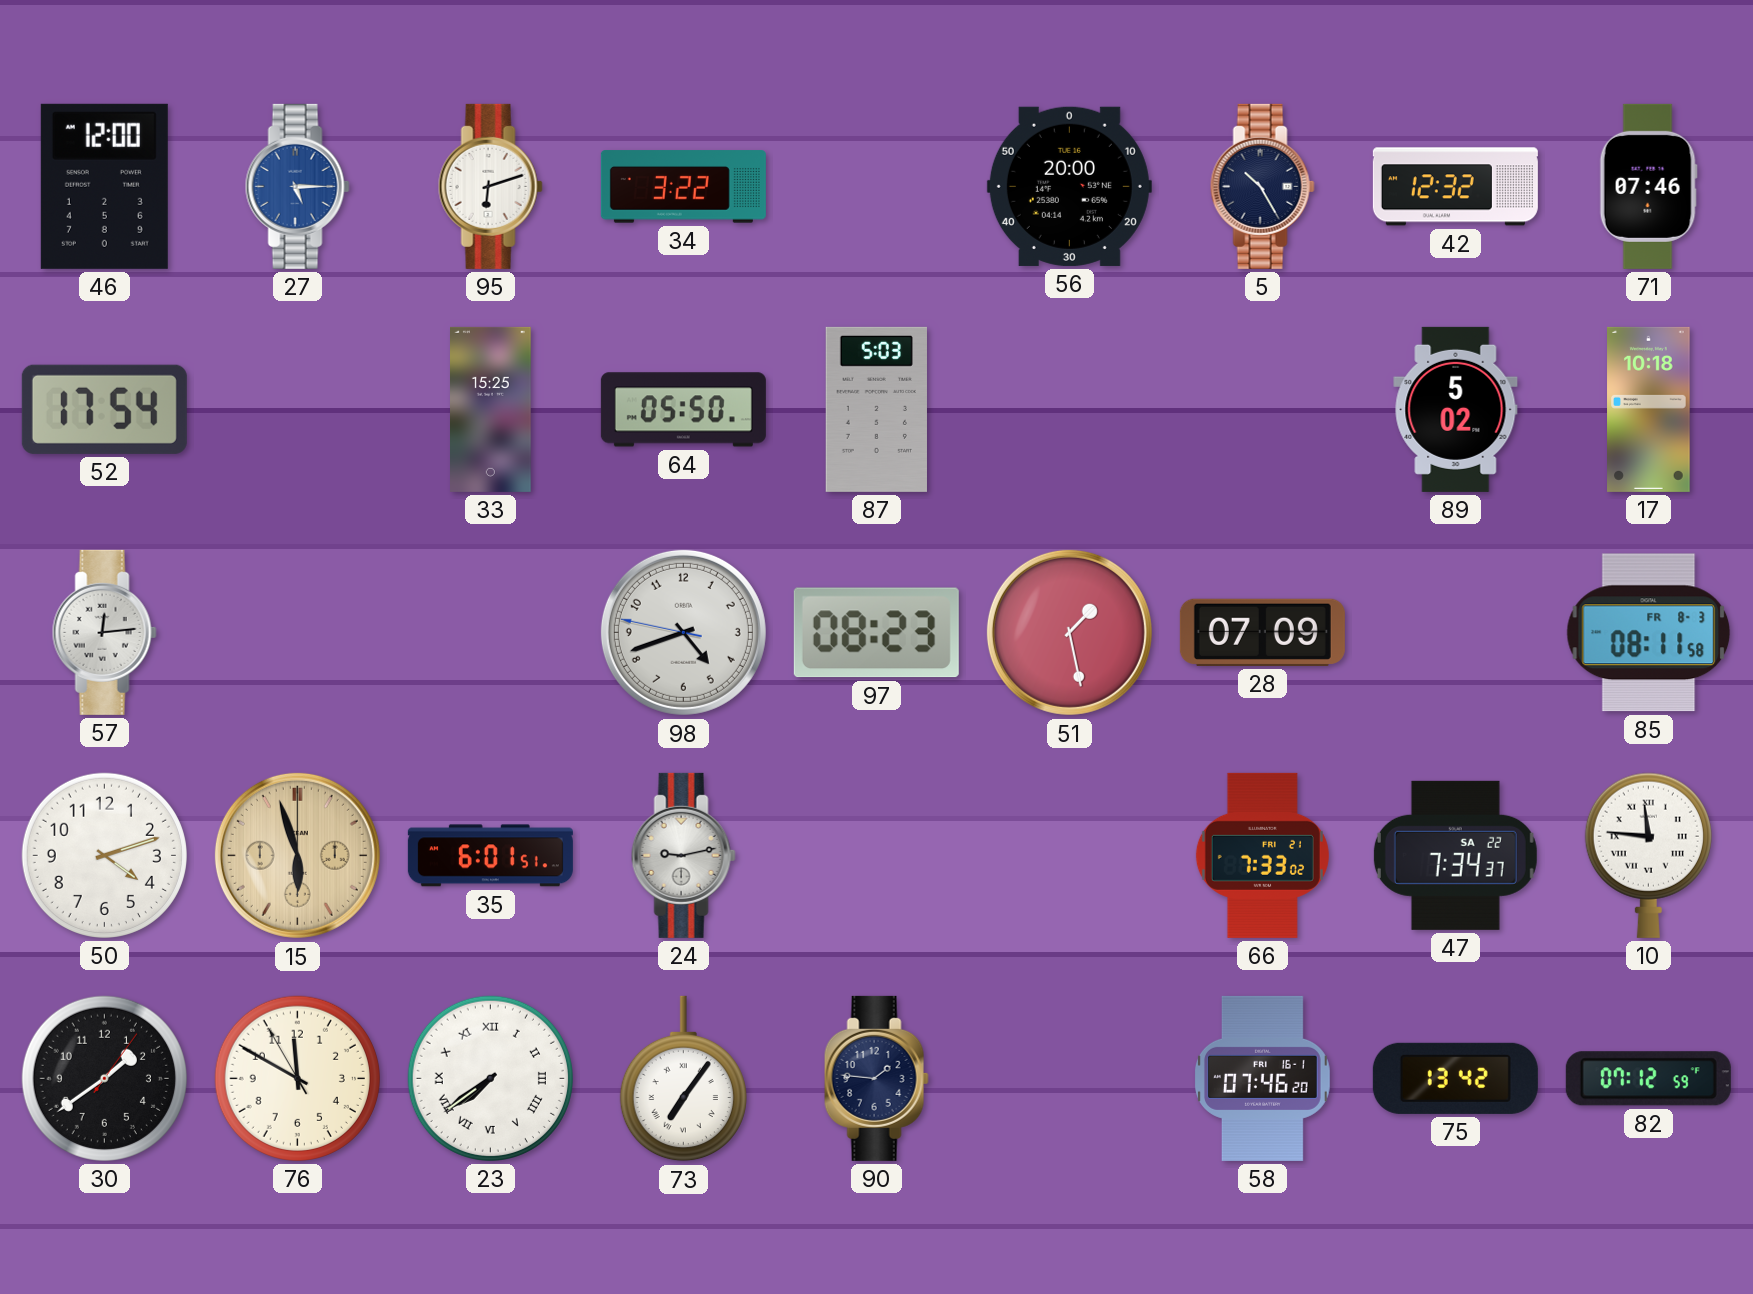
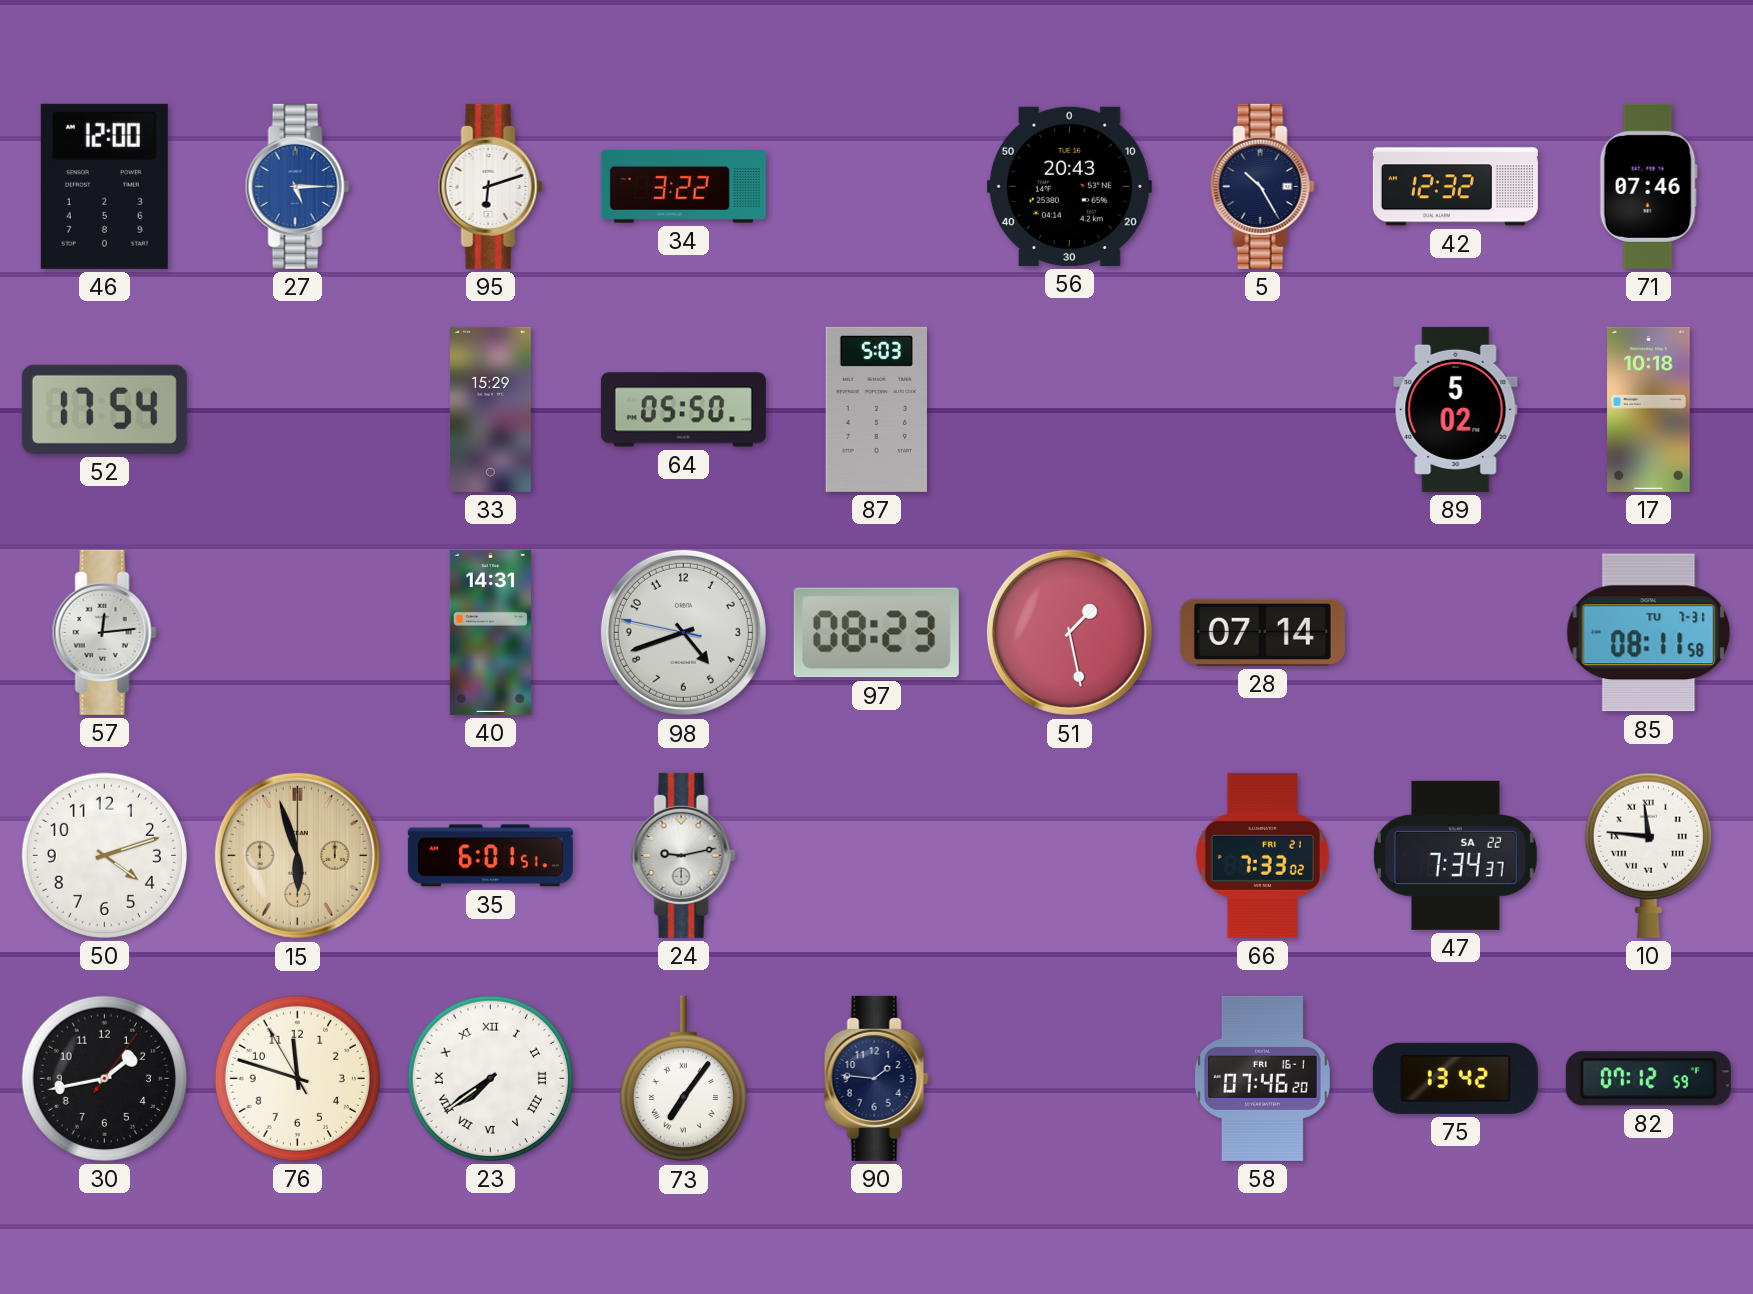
56: 20:00 -> 20:43
33: 15:25 -> 15:29
40: none -> 14:31
28: 07:09 -> 07:14
85 date: FR 8-3 -> TU 7-31
30: 1:39 -> 1:43
76: 11:49 -> 11:47
